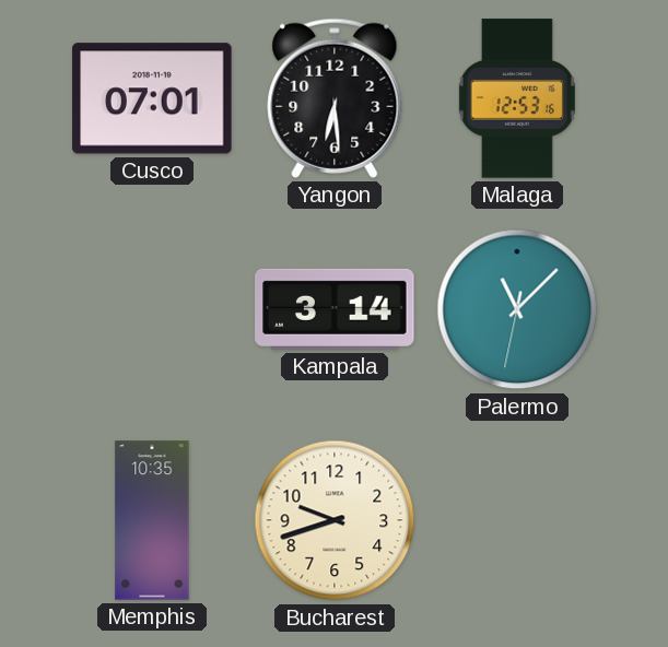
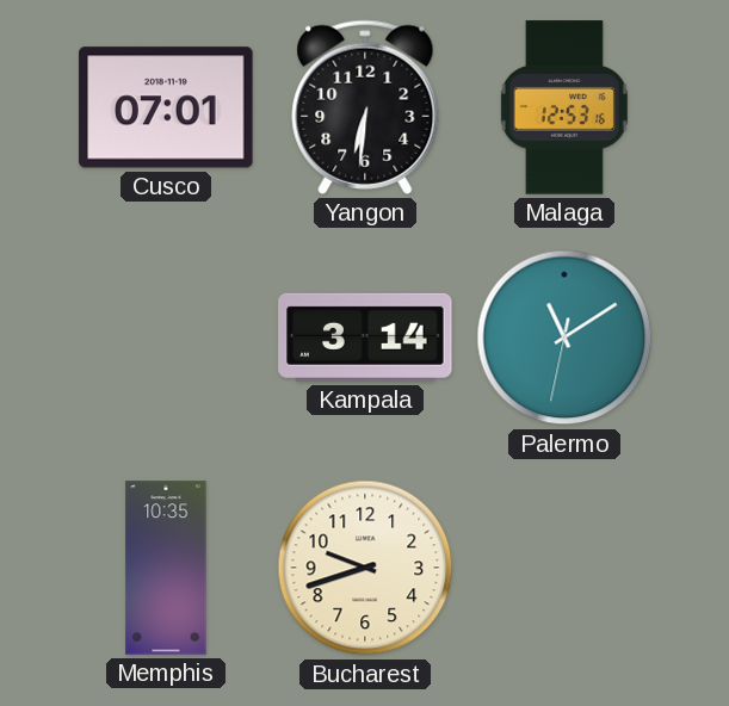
Yangon: 6:29 -> 6:31
Palermo: 11:07 -> 11:09
